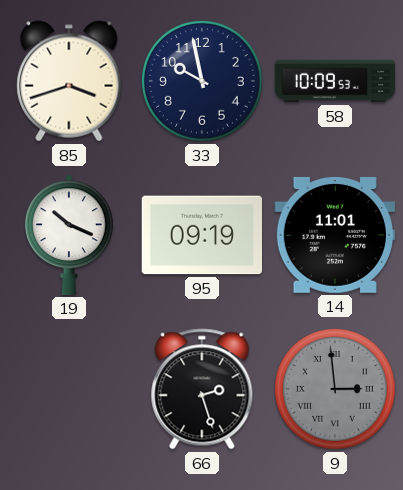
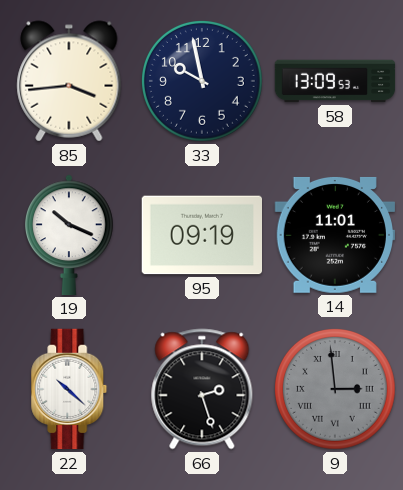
85: 3:42 -> 3:44
58: 10:09 -> 13:09
22: none -> 10:22
